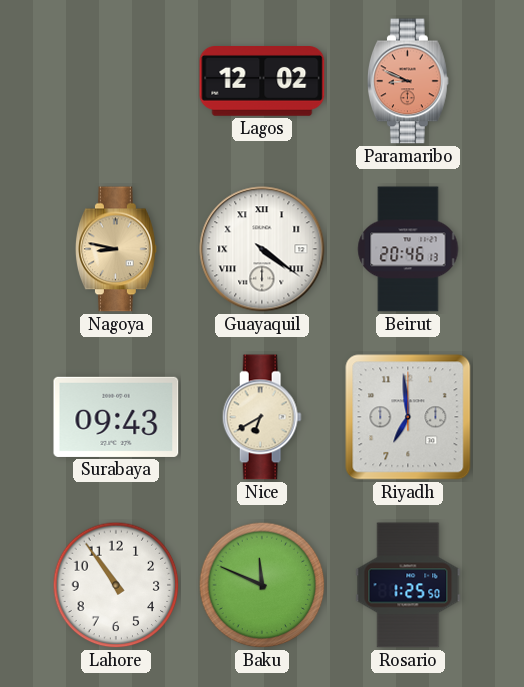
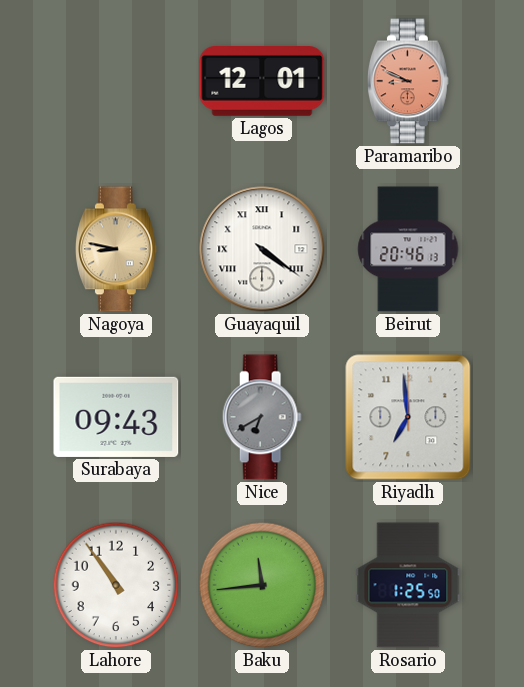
Lagos: 12:02 -> 12:01
Nice dial: cream -> grey
Baku: 11:49 -> 11:44
